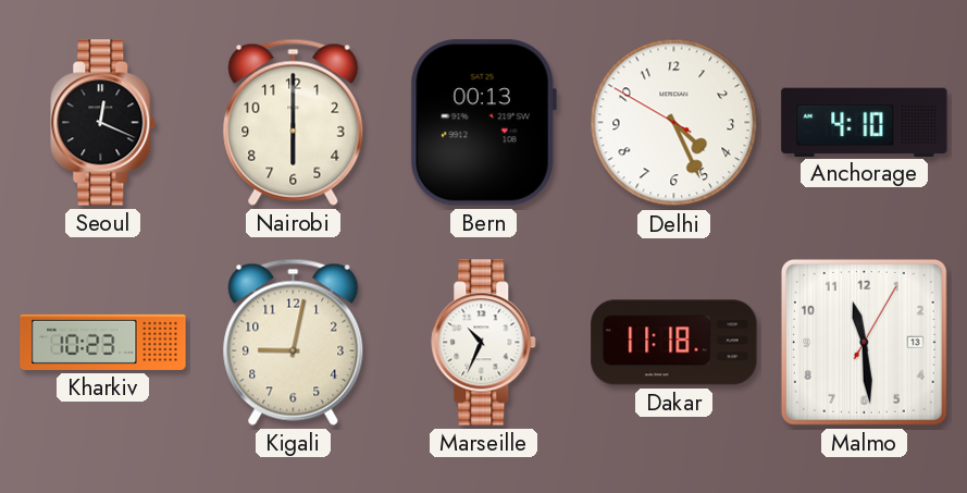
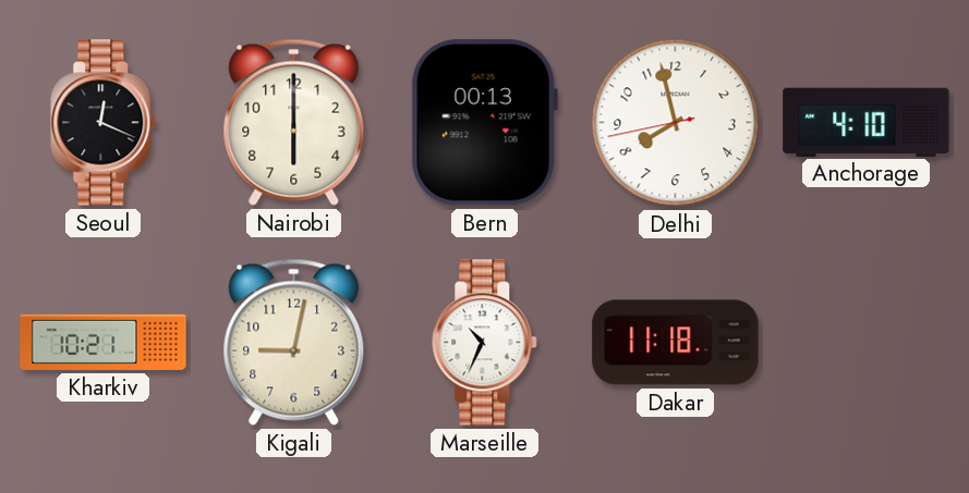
Delhi: 4:25 -> 7:57
Kharkiv: 10:23 -> 10:21
Malmo: 11:29 -> none
